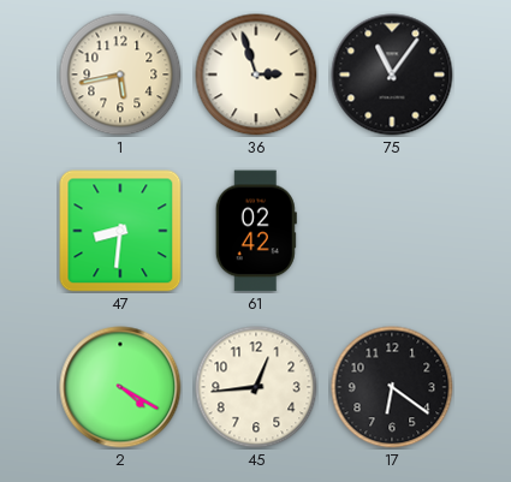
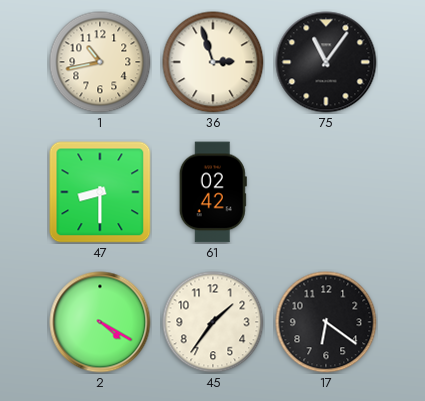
1: 5:43 -> 10:43
47: 8:31 -> 8:30
45: 12:44 -> 1:36
